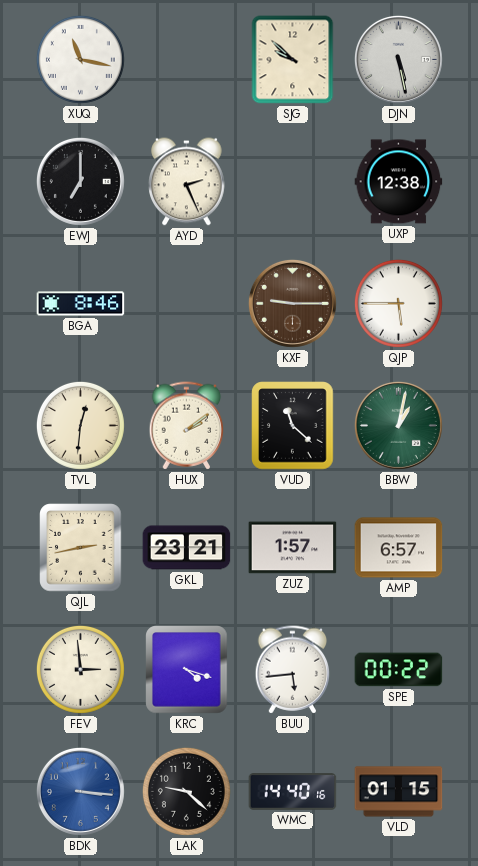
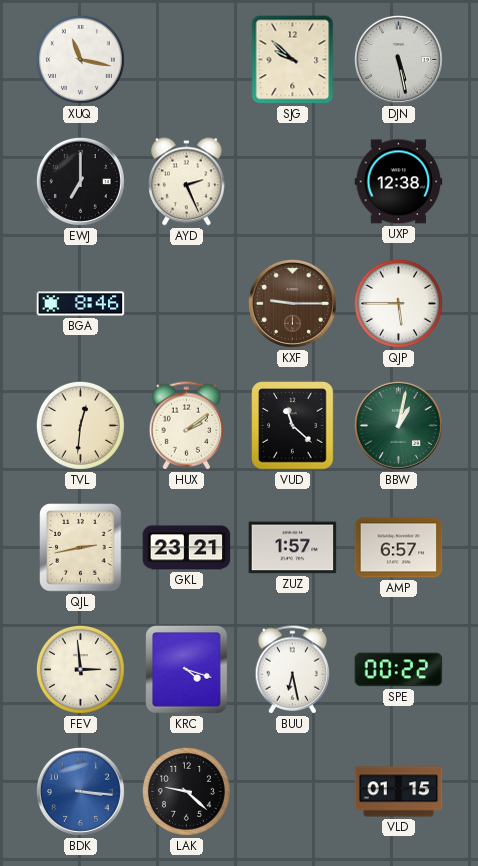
BUU: 5:44 -> 6:28
WMC: 14:40 -> none
